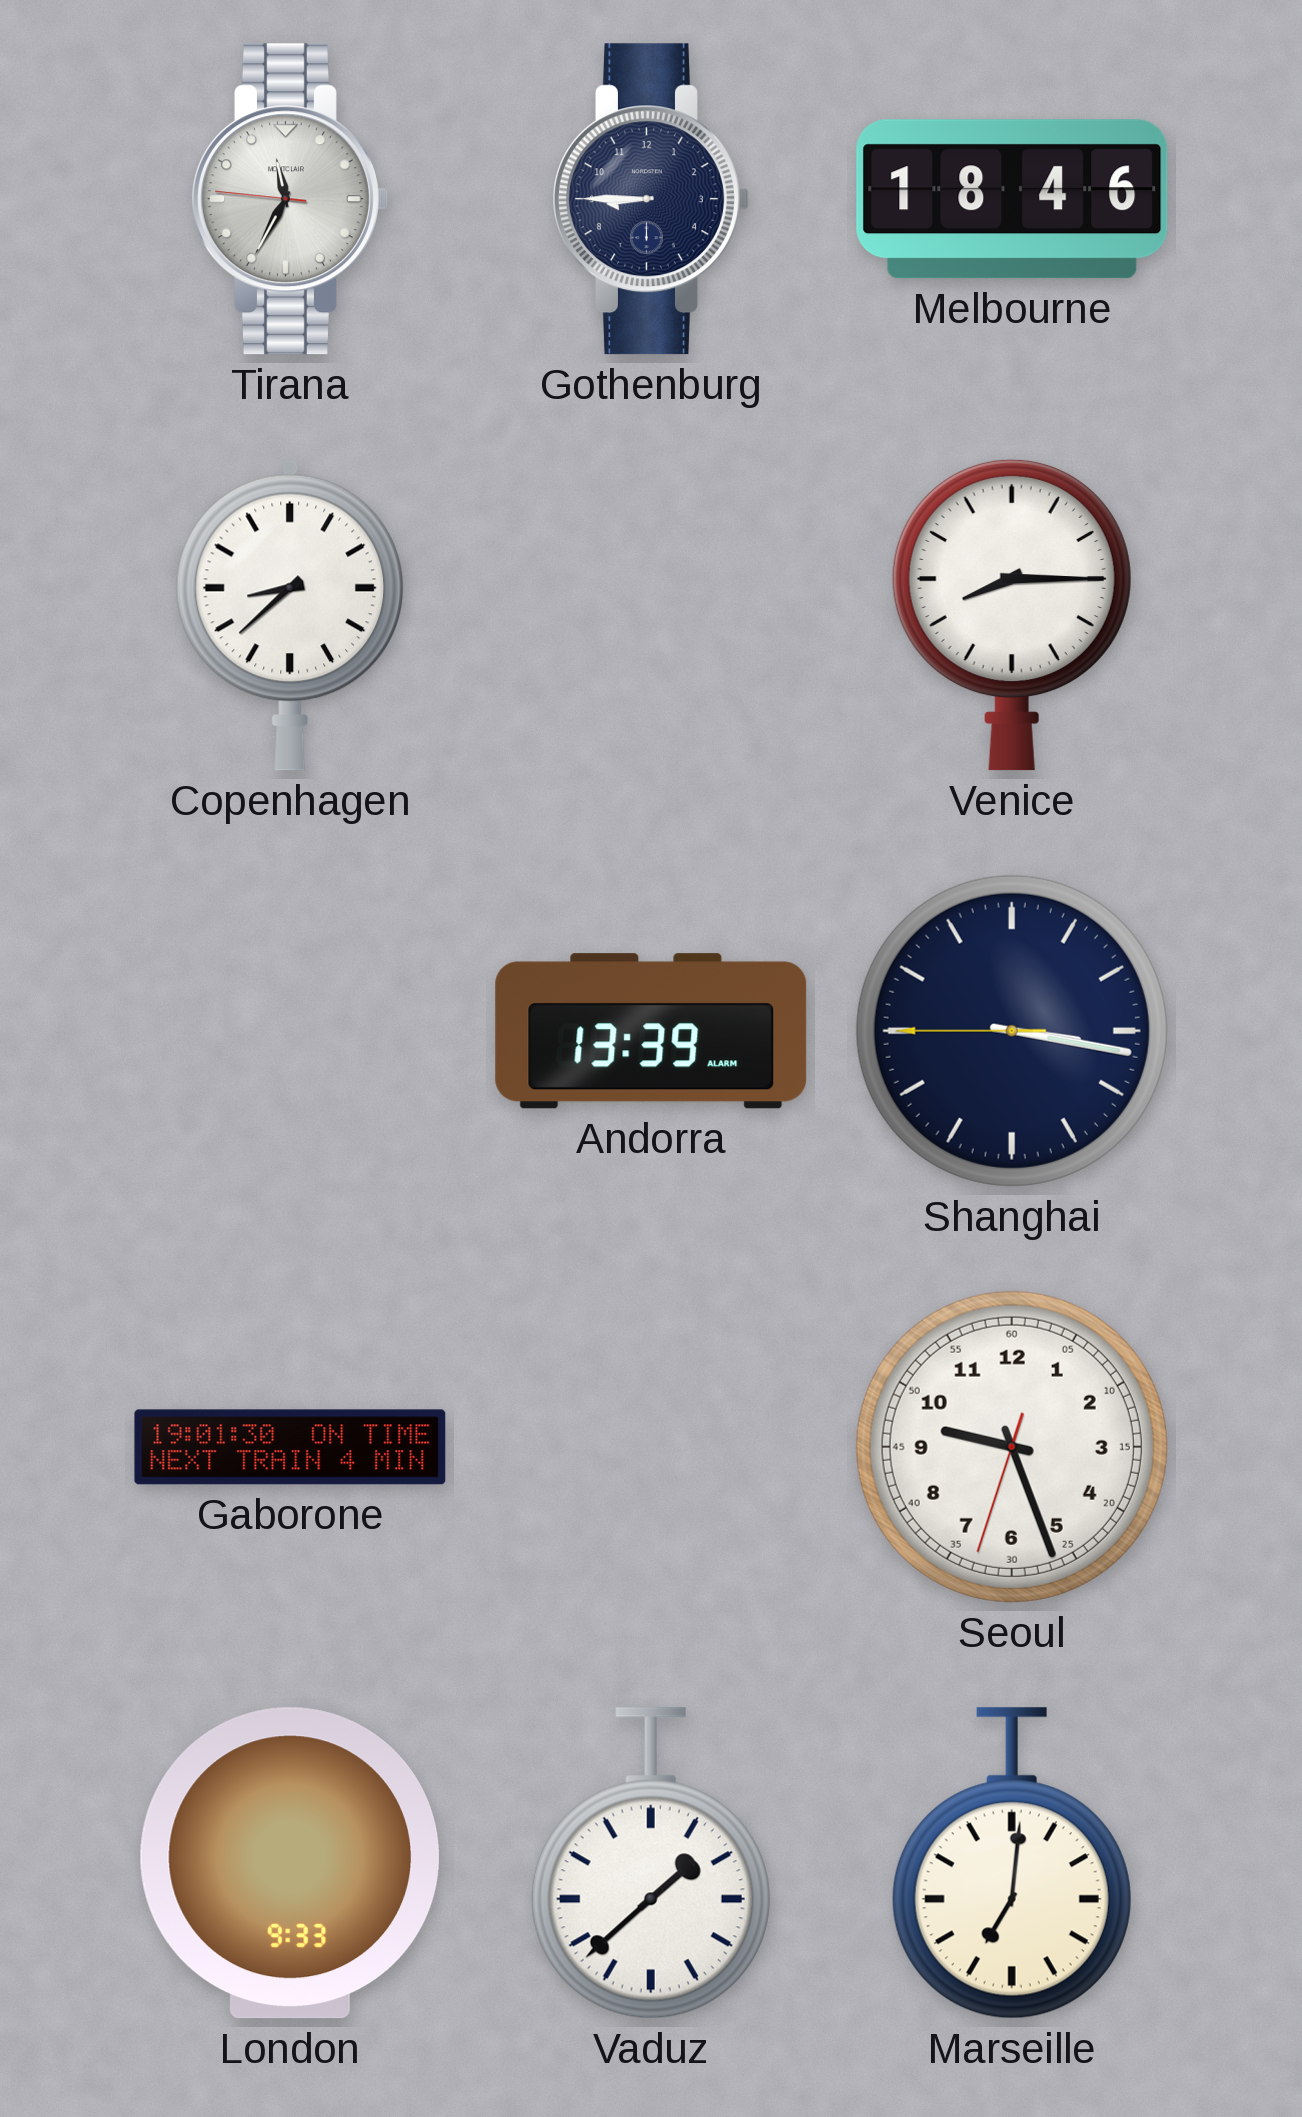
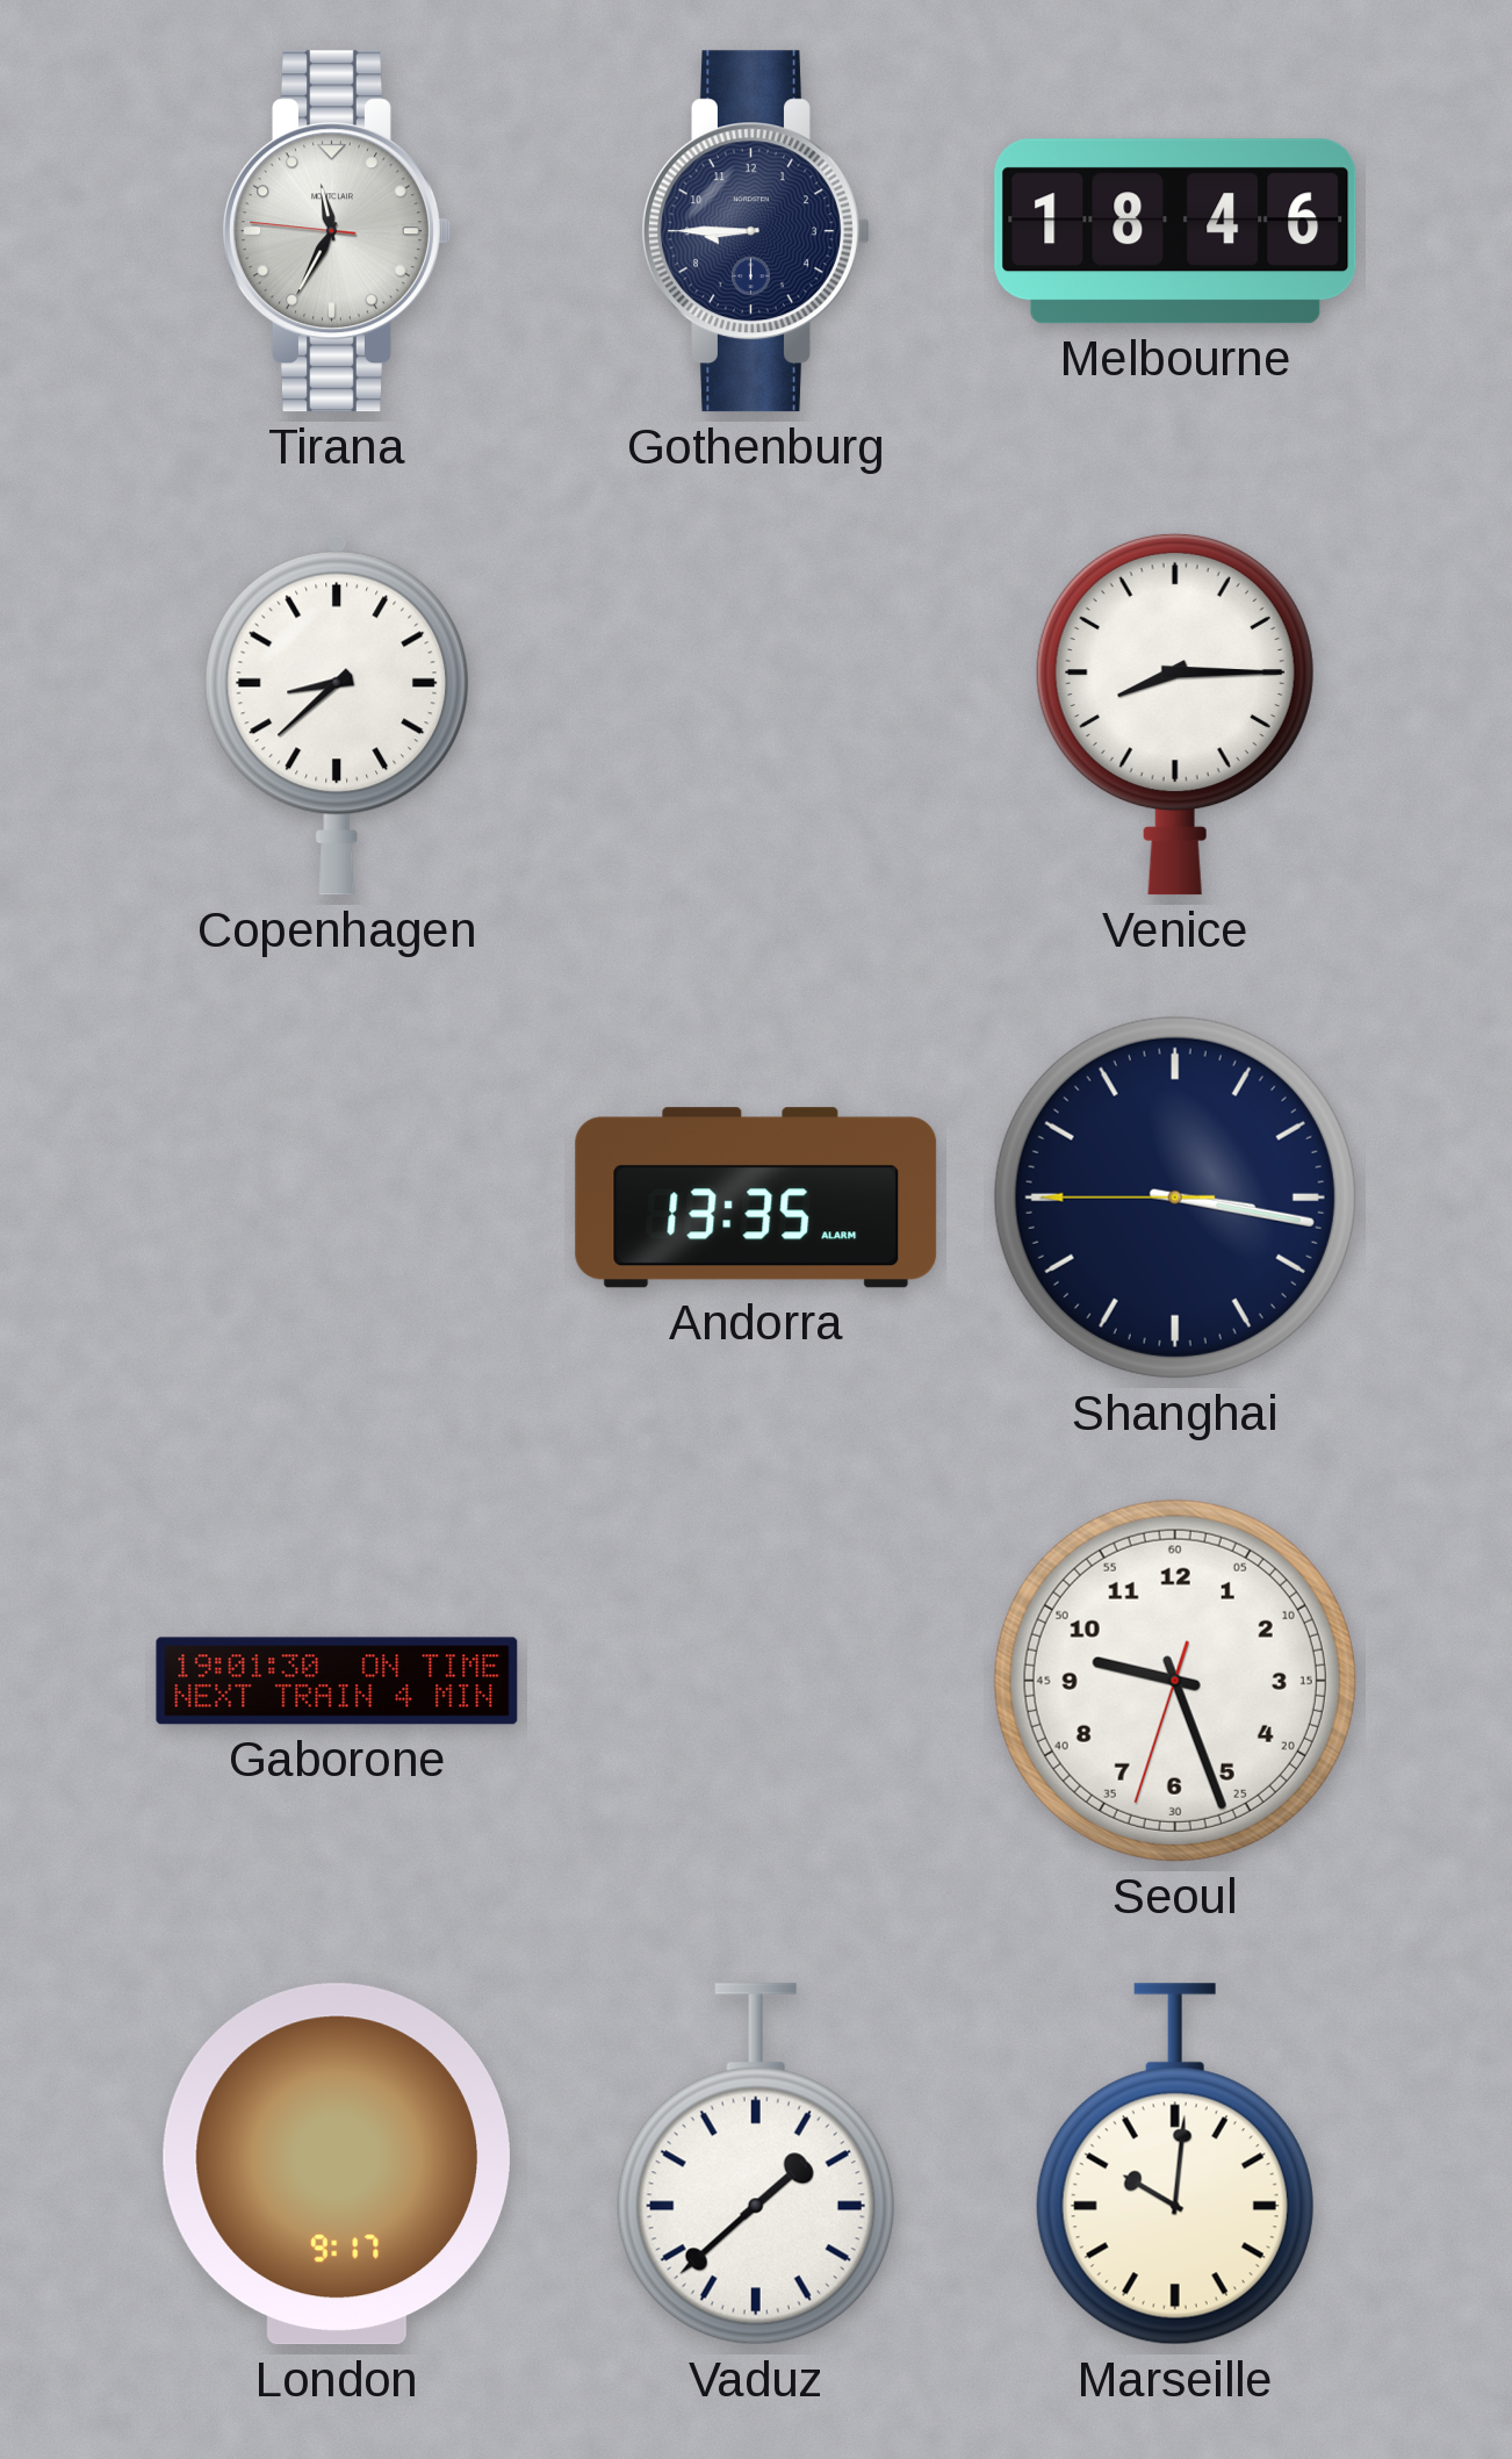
Andorra: 13:39 -> 13:35
London: 9:33 -> 9:17
Marseille: 7:01 -> 10:01
